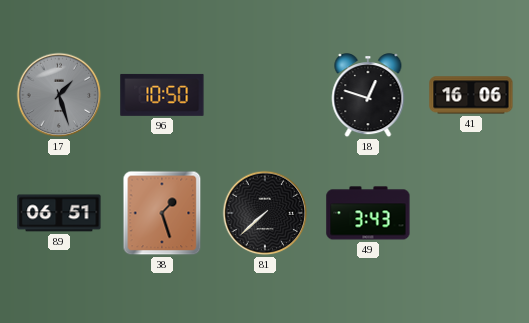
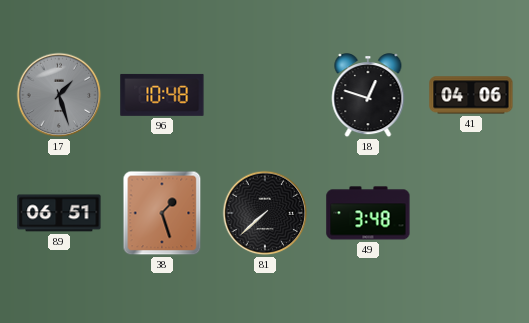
96: 10:50 -> 10:48
41: 16:06 -> 04:06
49: 3:43 -> 3:48
